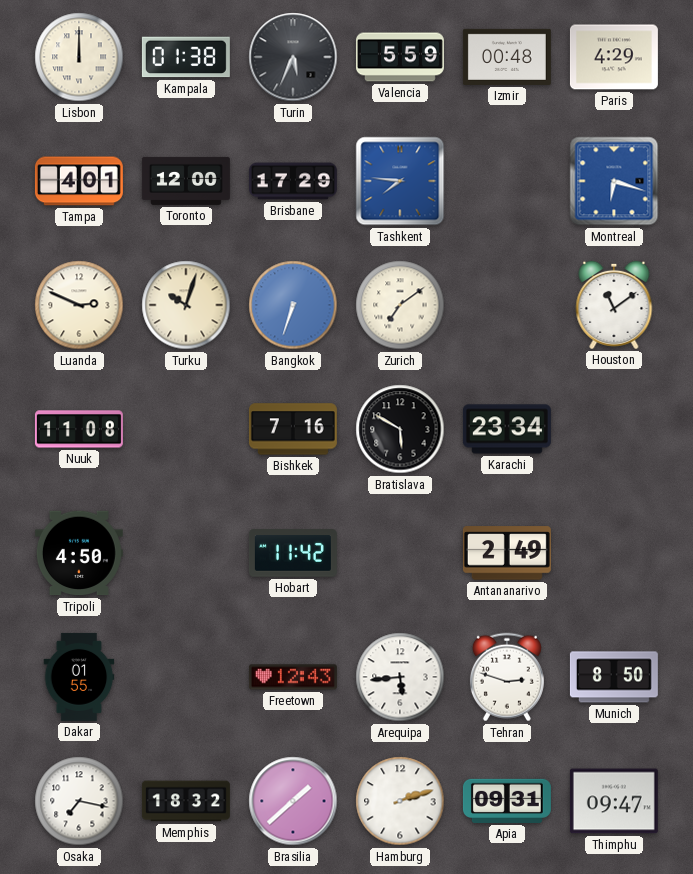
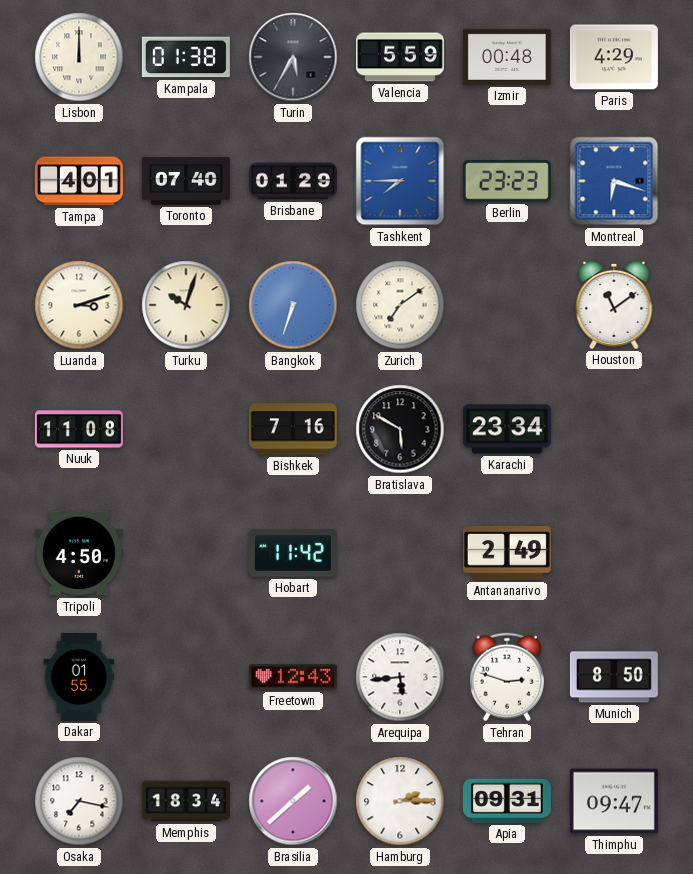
Turin: 5:34 -> 5:35
Toronto: 12:00 -> 07:40
Brisbane: 17:29 -> 01:29
Tashkent: 7:46 -> 7:45
Berlin: none -> 23:23
Luanda: 2:49 -> 3:12
Memphis: 18:32 -> 18:34
Hamburg: 2:12 -> 2:15
